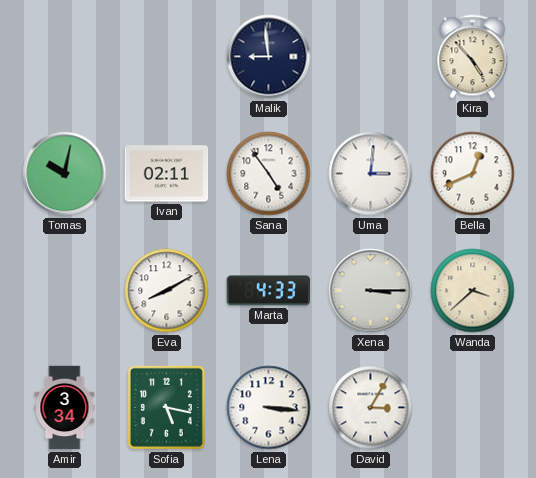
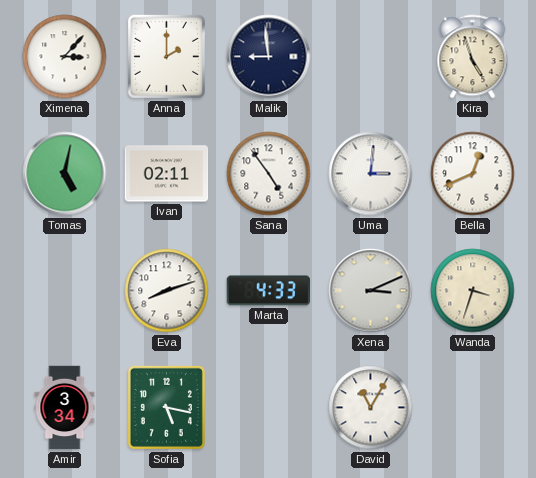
Ximena: none -> 3:07
Anna: none -> 2:00
Kira: 4:53 -> 4:57
Tomas: 10:02 -> 5:02
Eva: 8:10 -> 8:12
Xena: 3:15 -> 3:11
Wanda: 3:38 -> 3:33
Lena: 3:16 -> none
David: 3:05 -> 11:05
